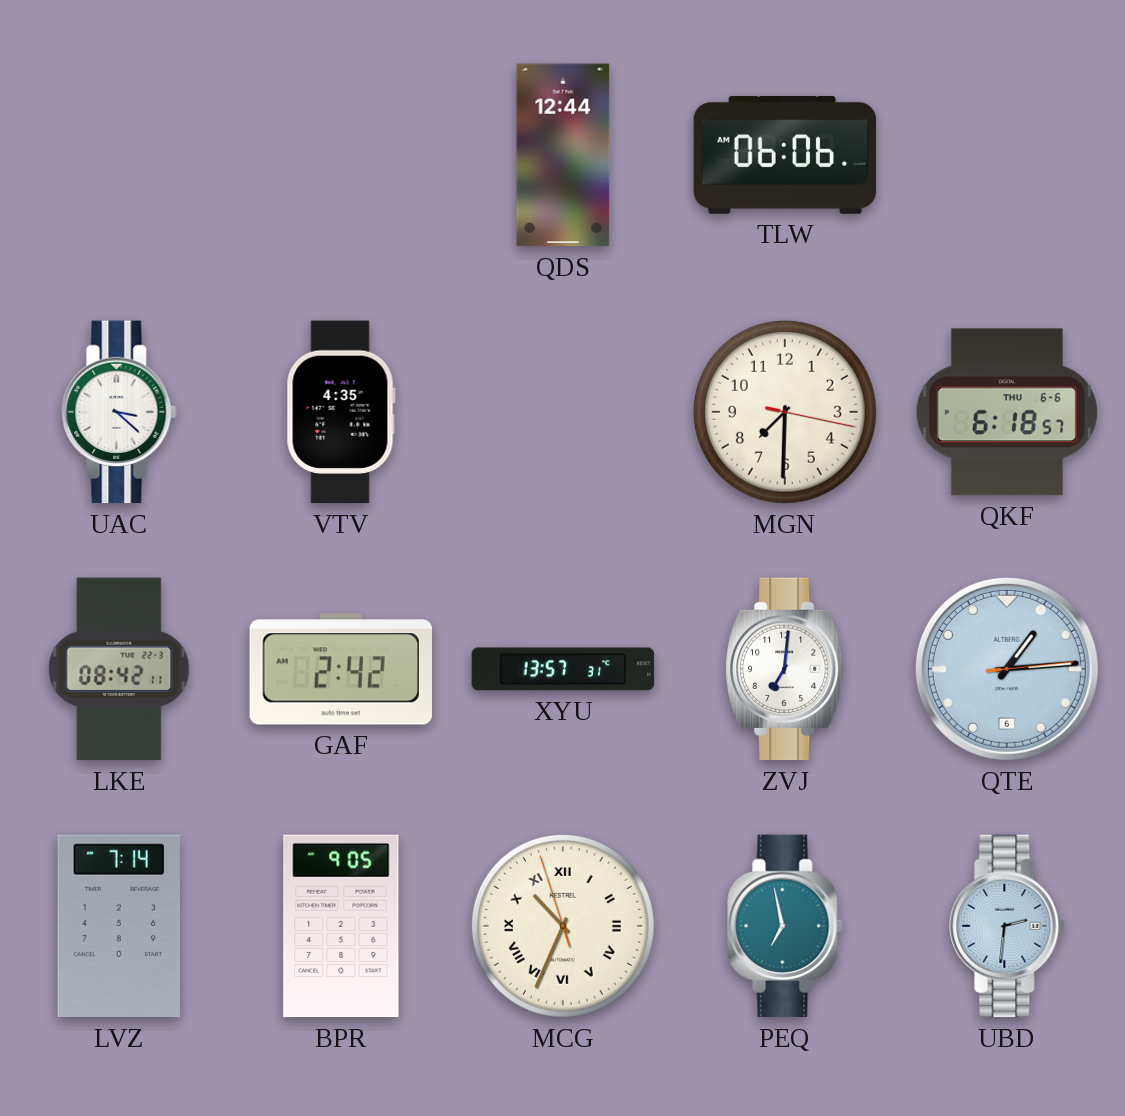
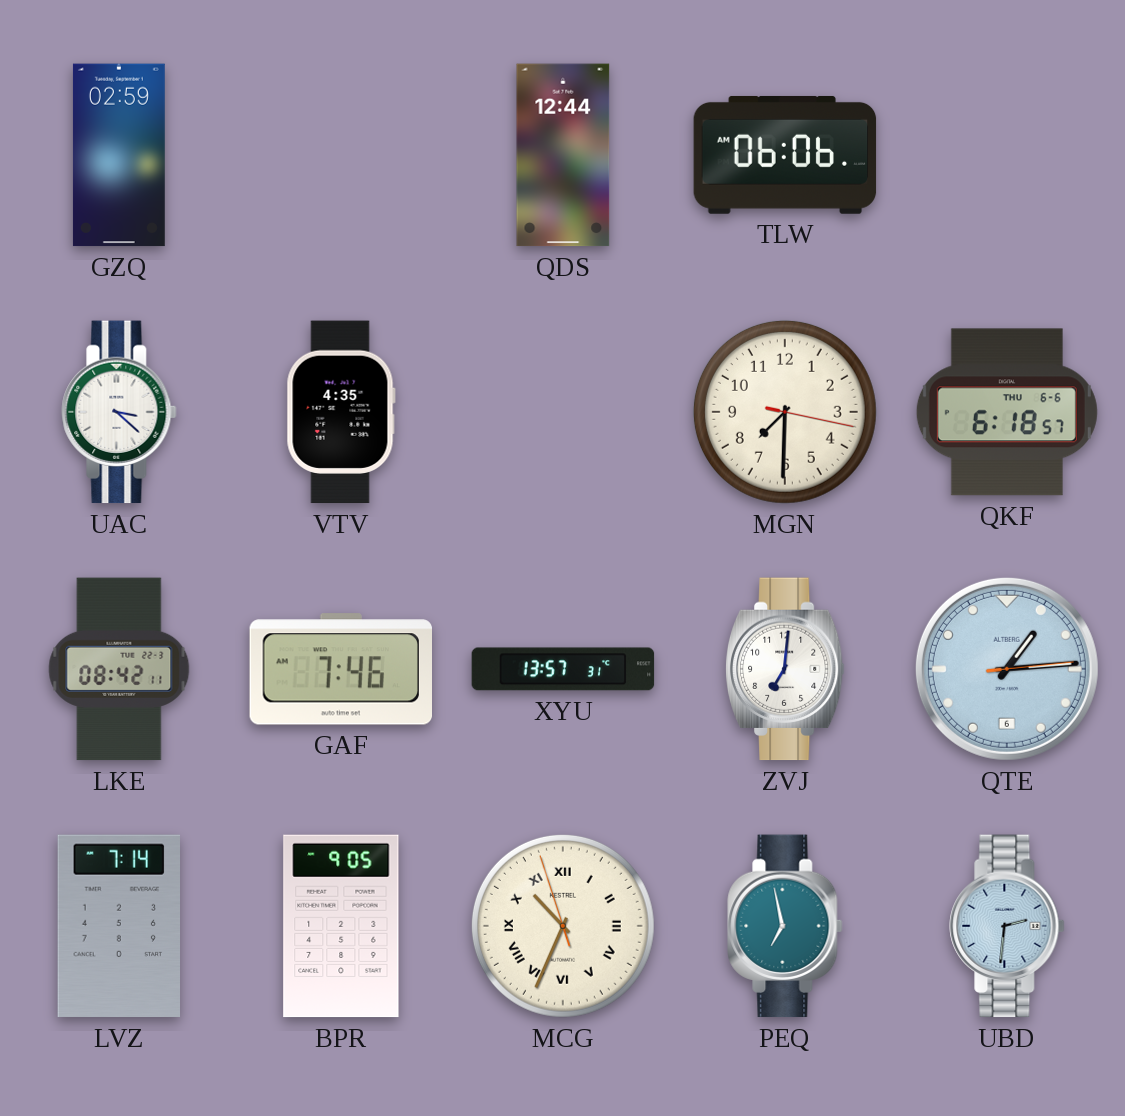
GZQ: none -> 02:59
GAF: 2:42 -> 7:46
